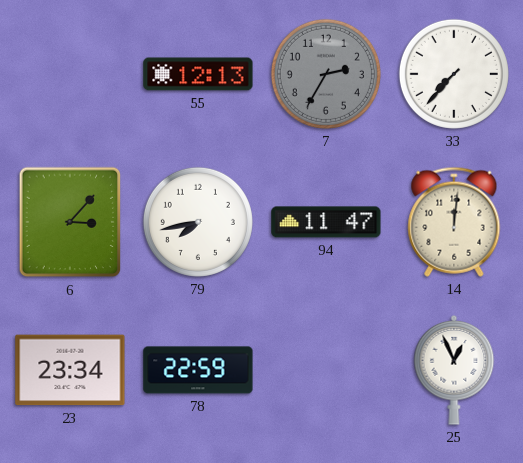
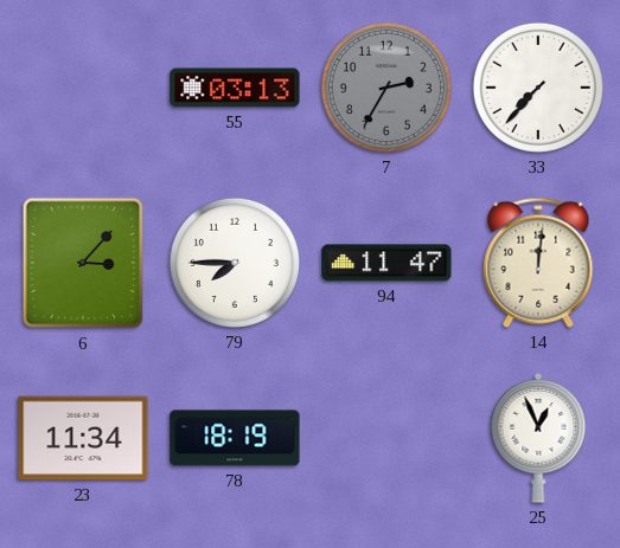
55: 12:13 -> 03:13
79: 7:43 -> 7:45
23: 23:34 -> 11:34
78: 22:59 -> 18:19
